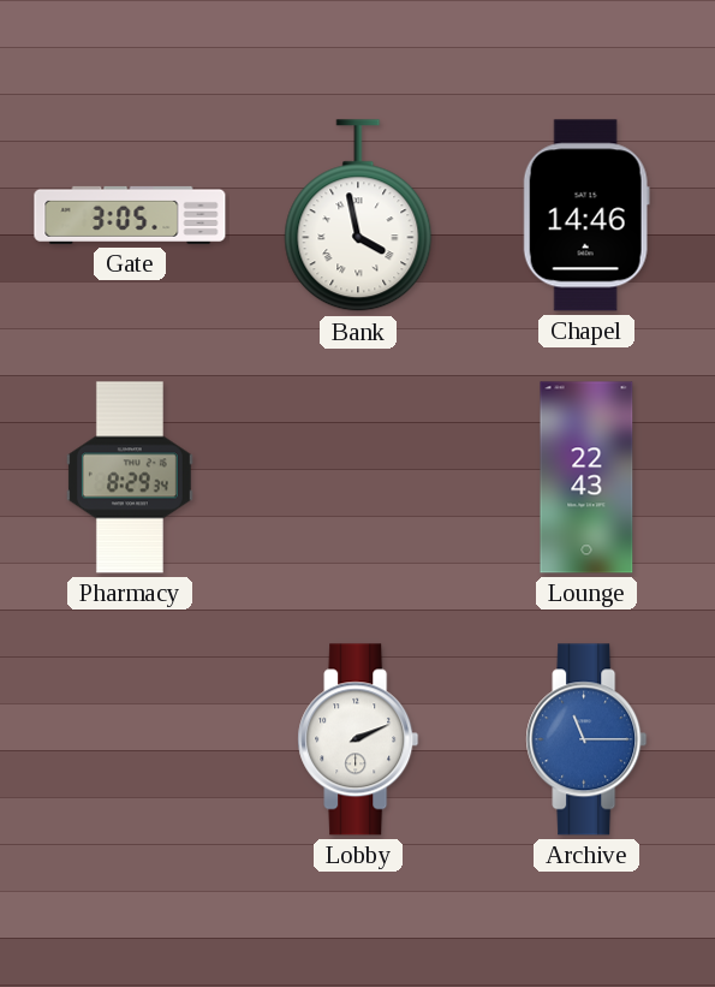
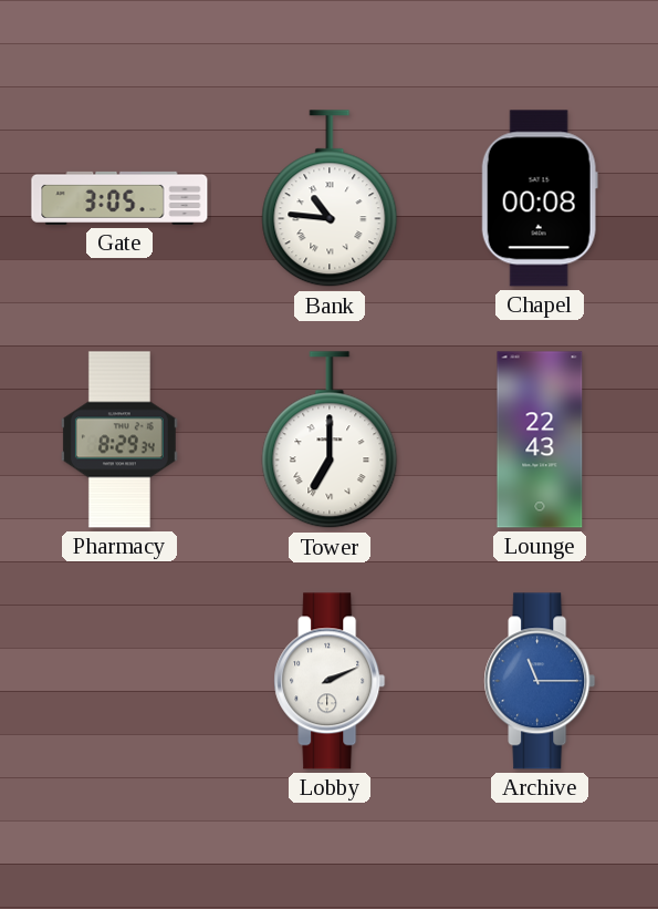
Bank: 3:58 -> 10:46
Chapel: 14:46 -> 00:08
Tower: none -> 7:00
